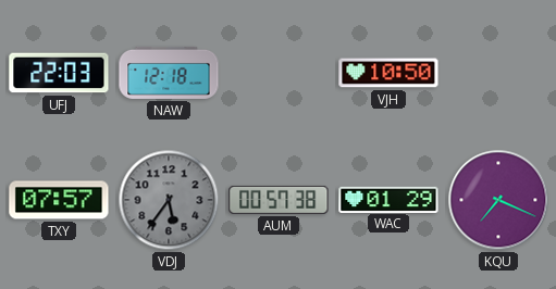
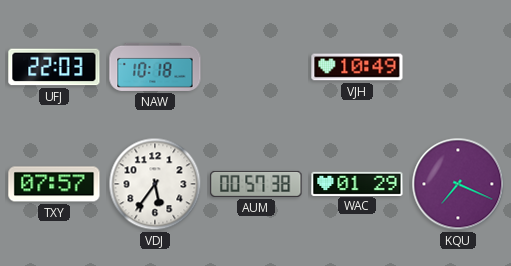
NAW: 12:18 -> 10:18
VJH: 10:50 -> 10:49
VDJ dial: grey -> white
